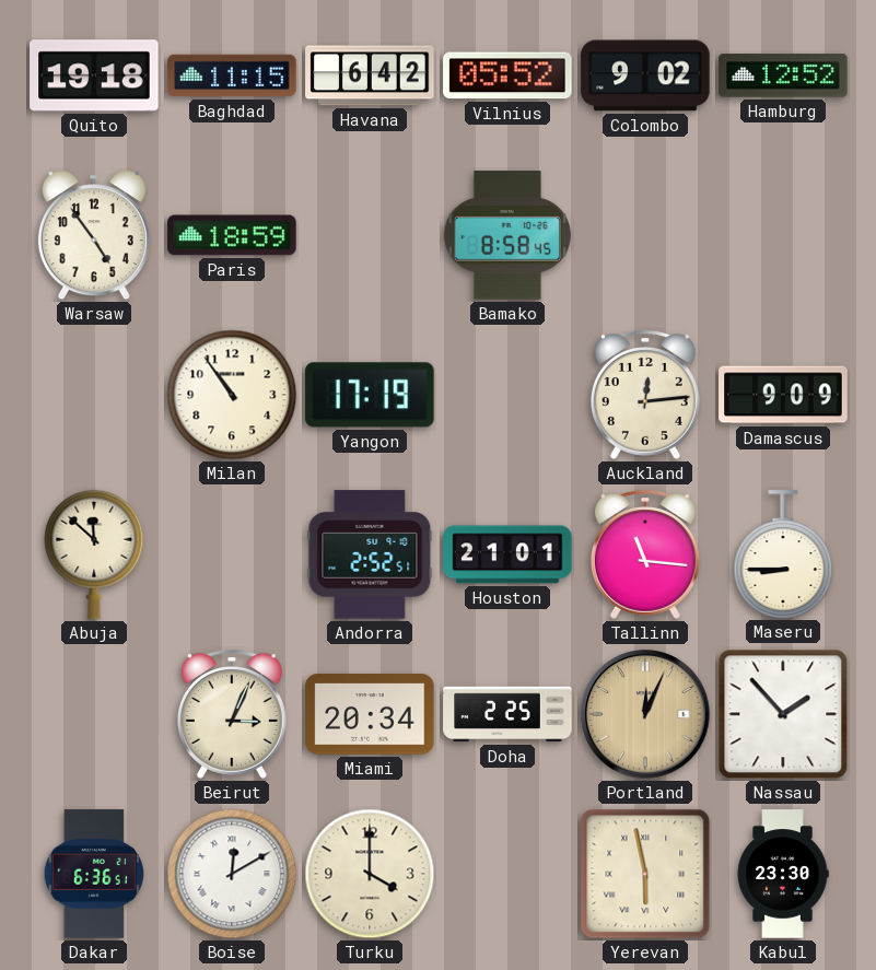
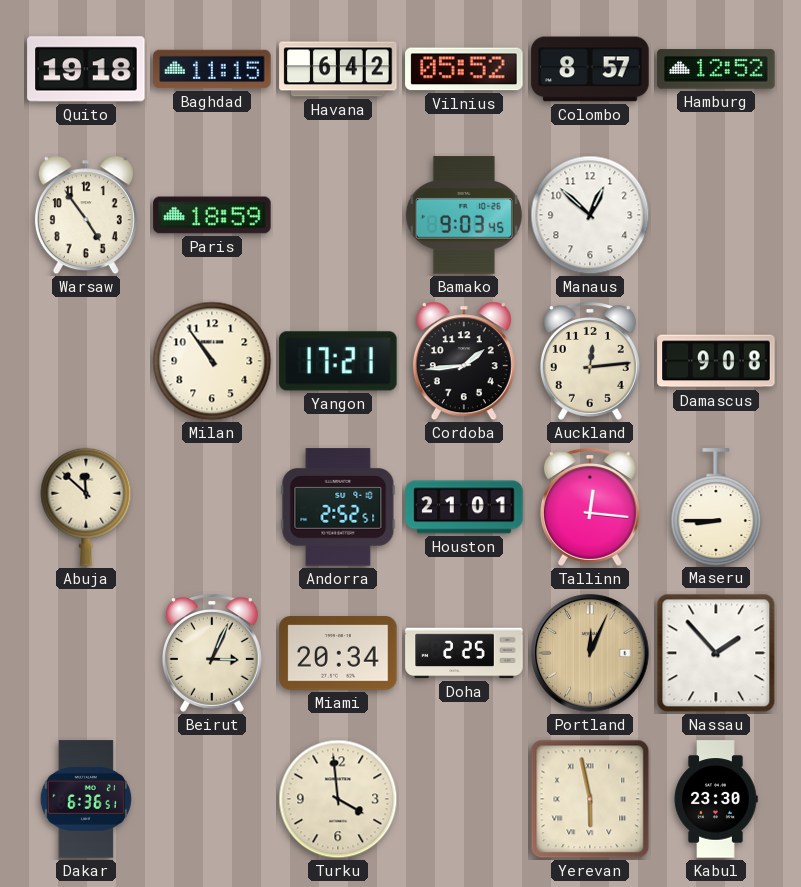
Colombo: 9:02 -> 8:57
Bamako: 8:58 -> 9:03
Manaus: none -> 12:52
Yangon: 17:19 -> 17:21
Cordoba: none -> 1:44
Damascus: 9:09 -> 9:08
Tallinn: 11:16 -> 12:16
Boise: 12:10 -> none
Turku: 4:00 -> 3:59
